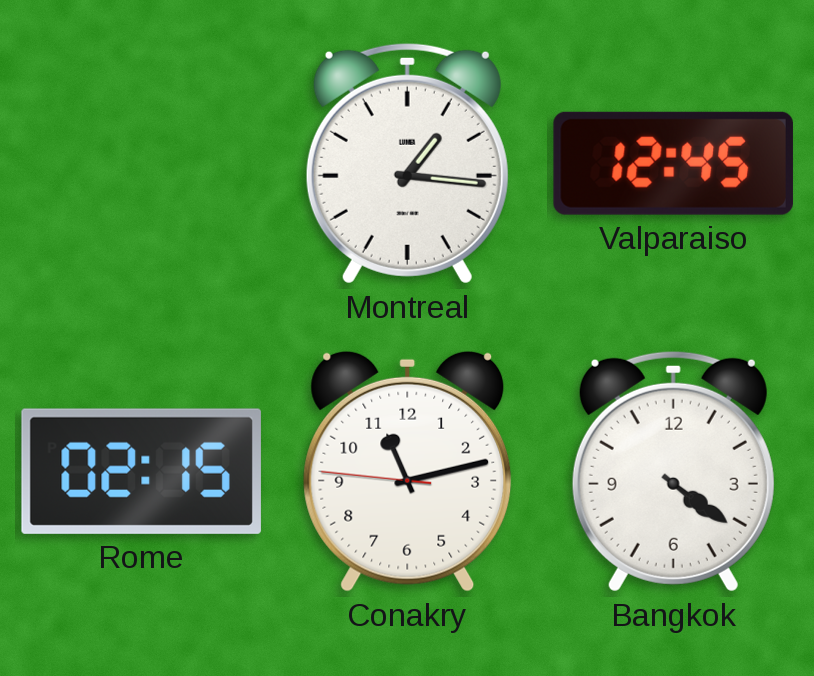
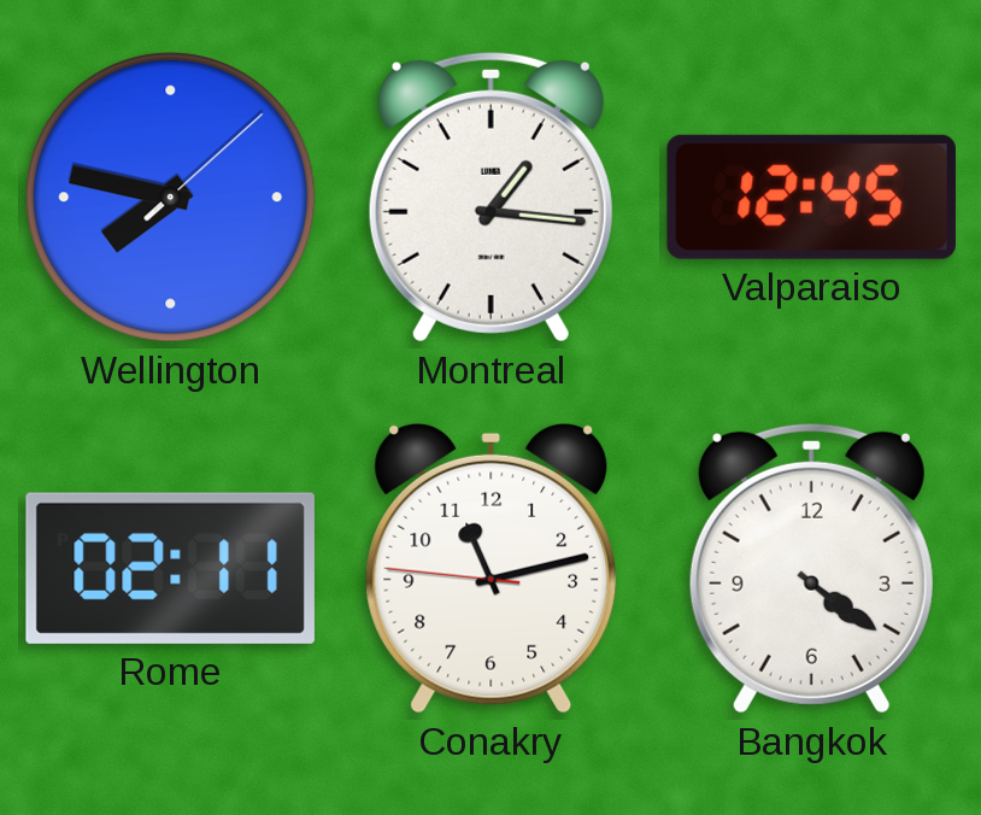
Wellington: none -> 7:47
Rome: 02:15 -> 02:11
